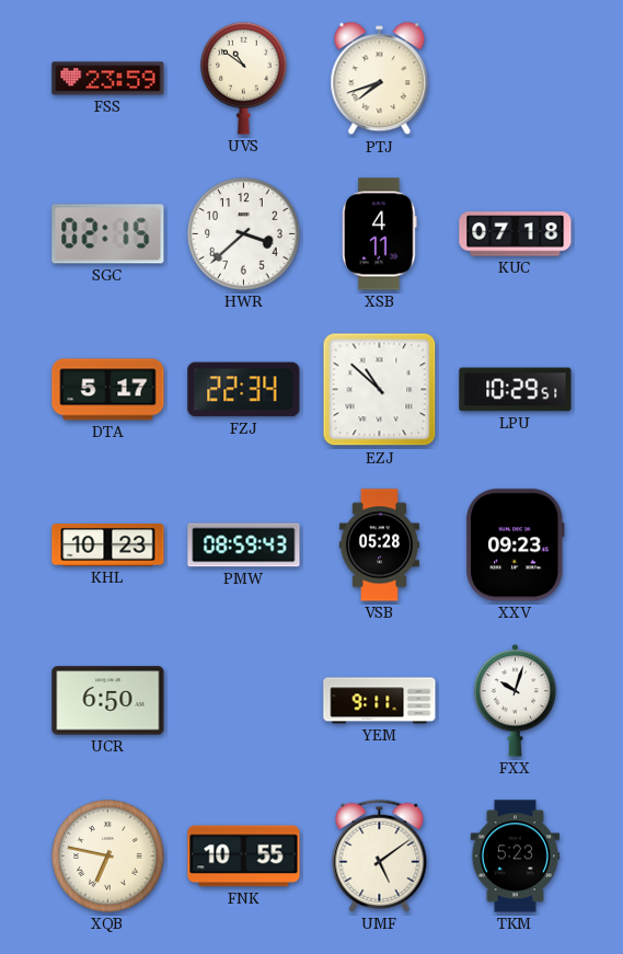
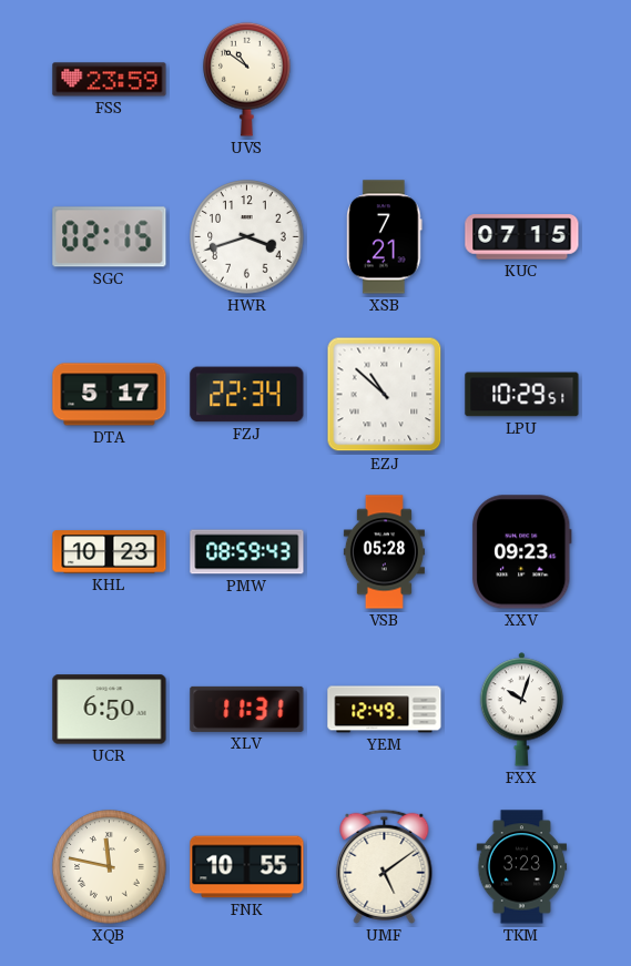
PTJ: 7:42 -> none
HWR: 3:38 -> 3:42
XSB: 4:11 -> 7:21
KUC: 07:18 -> 07:15
XLV: none -> 11:31
YEM: 9:11 -> 12:49
XQB: 6:47 -> 11:47
TKM: 5:23 -> 3:23
